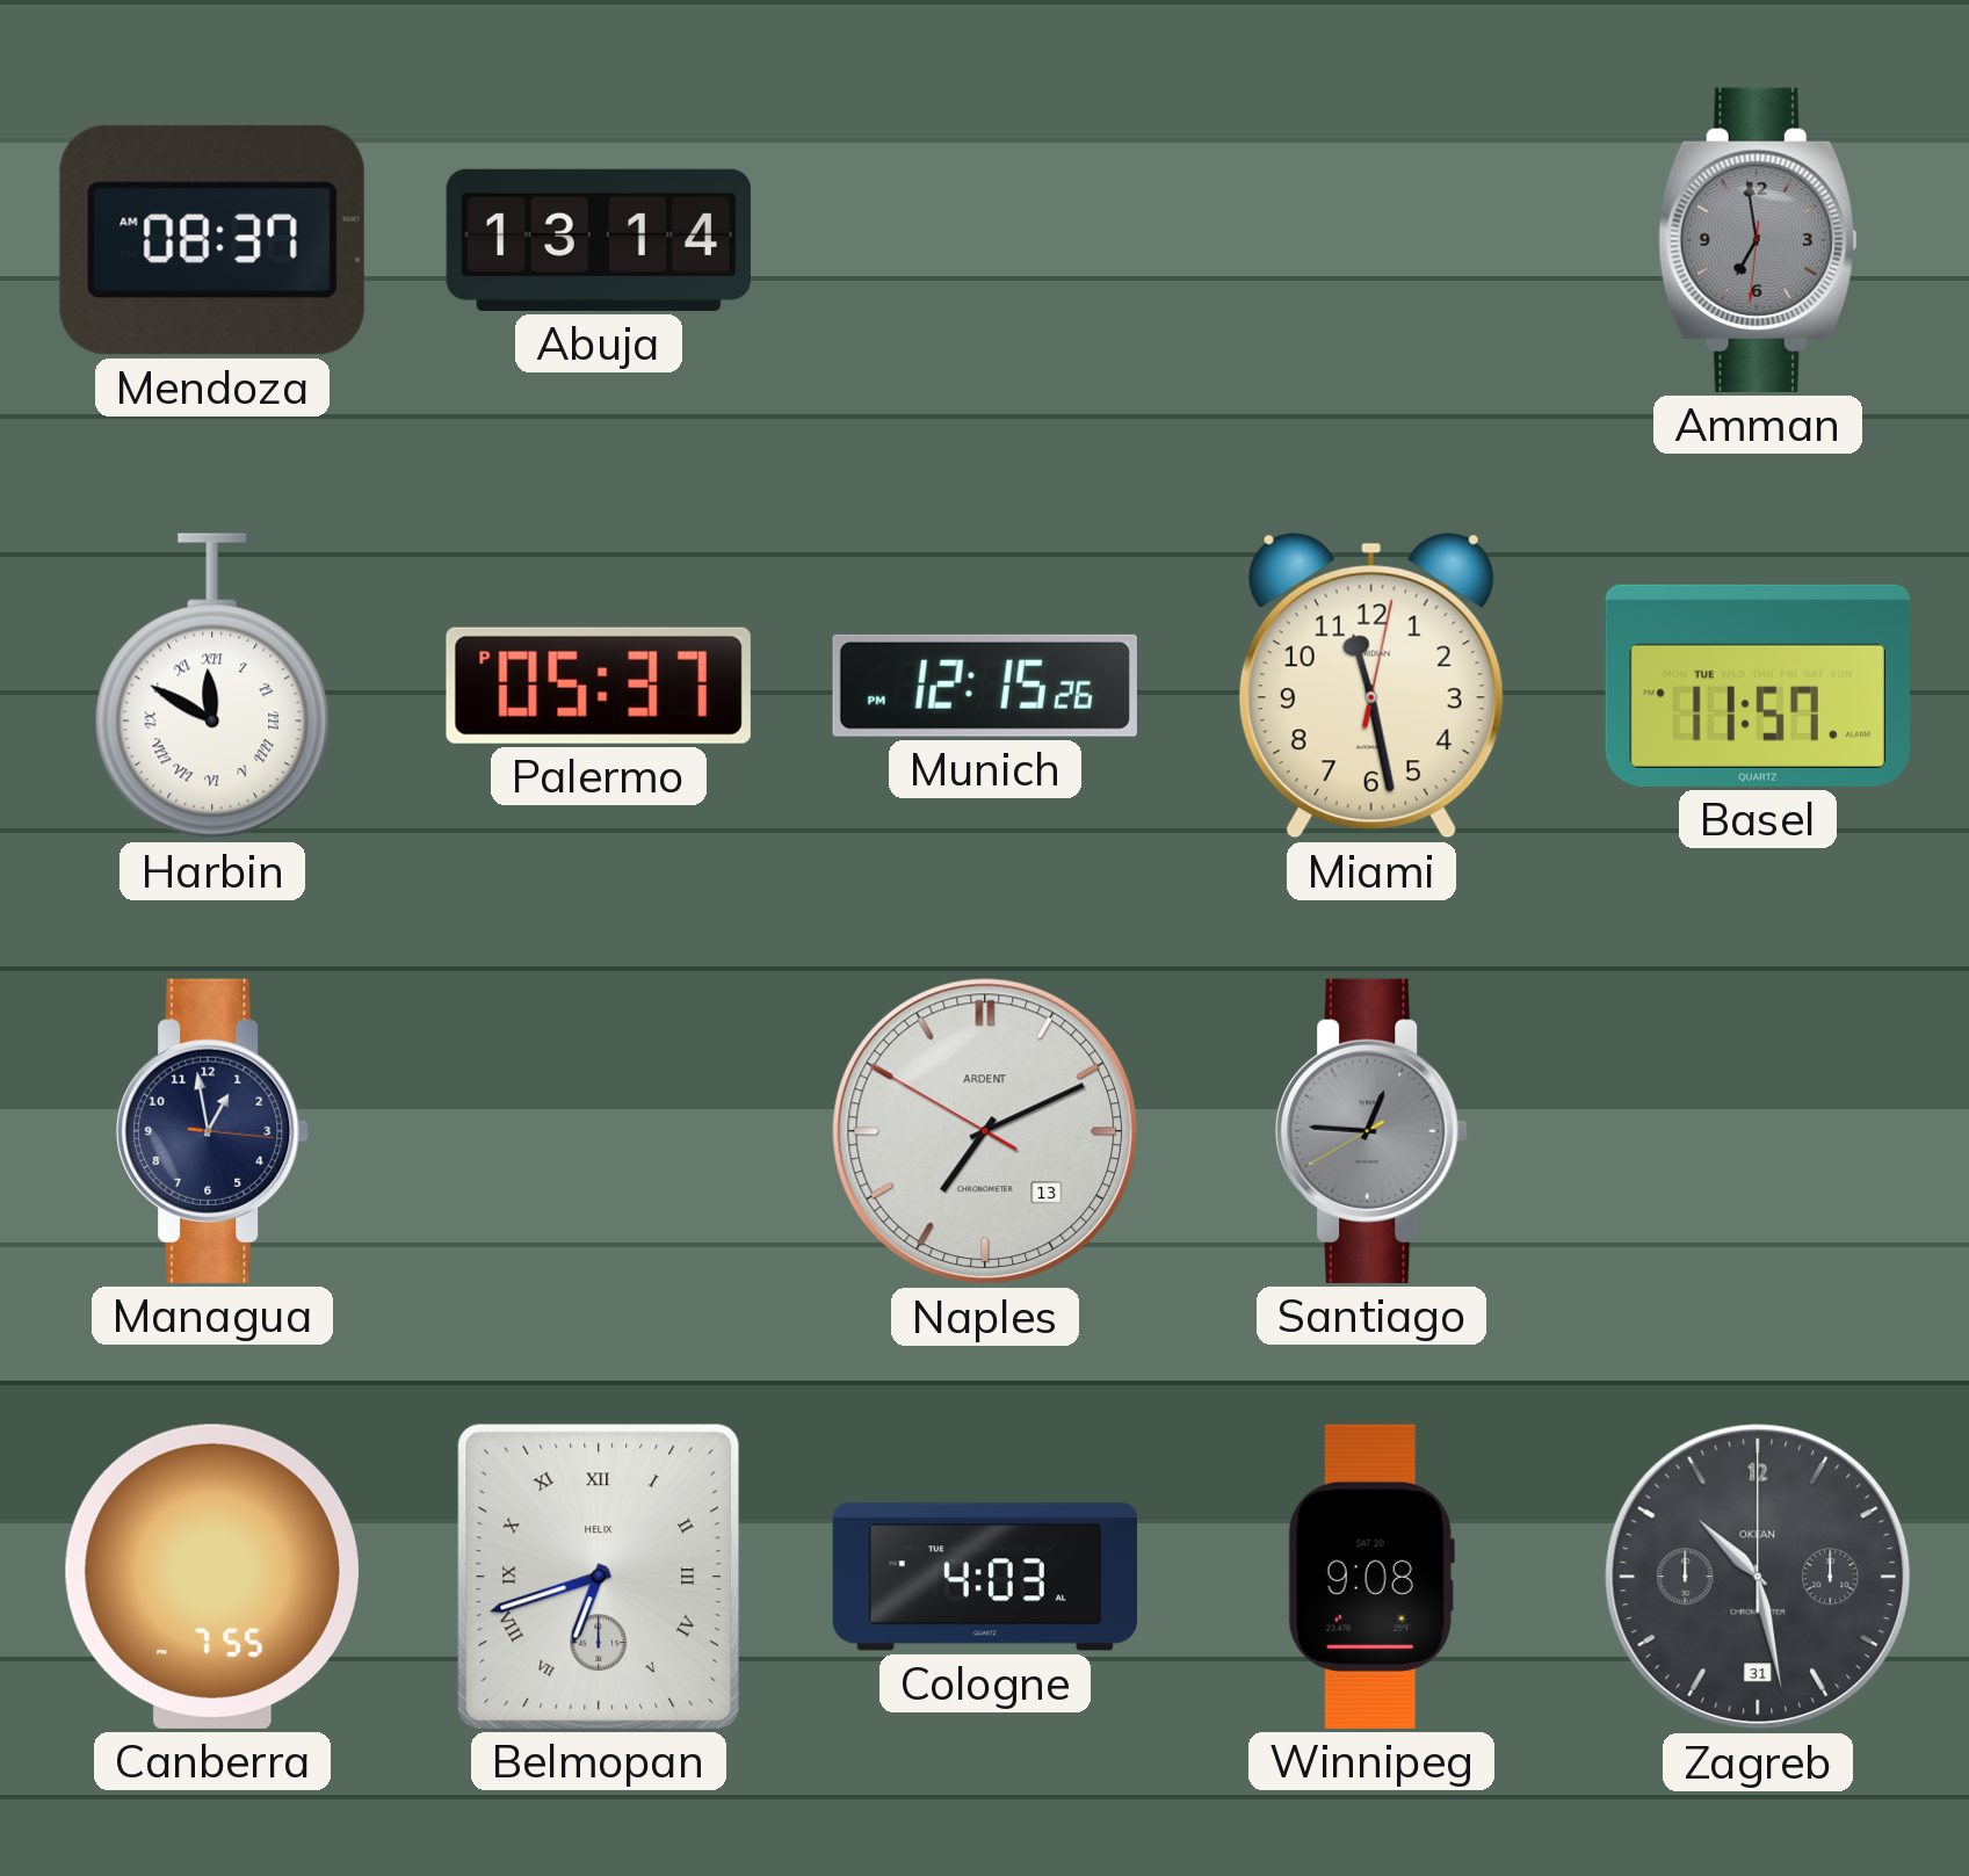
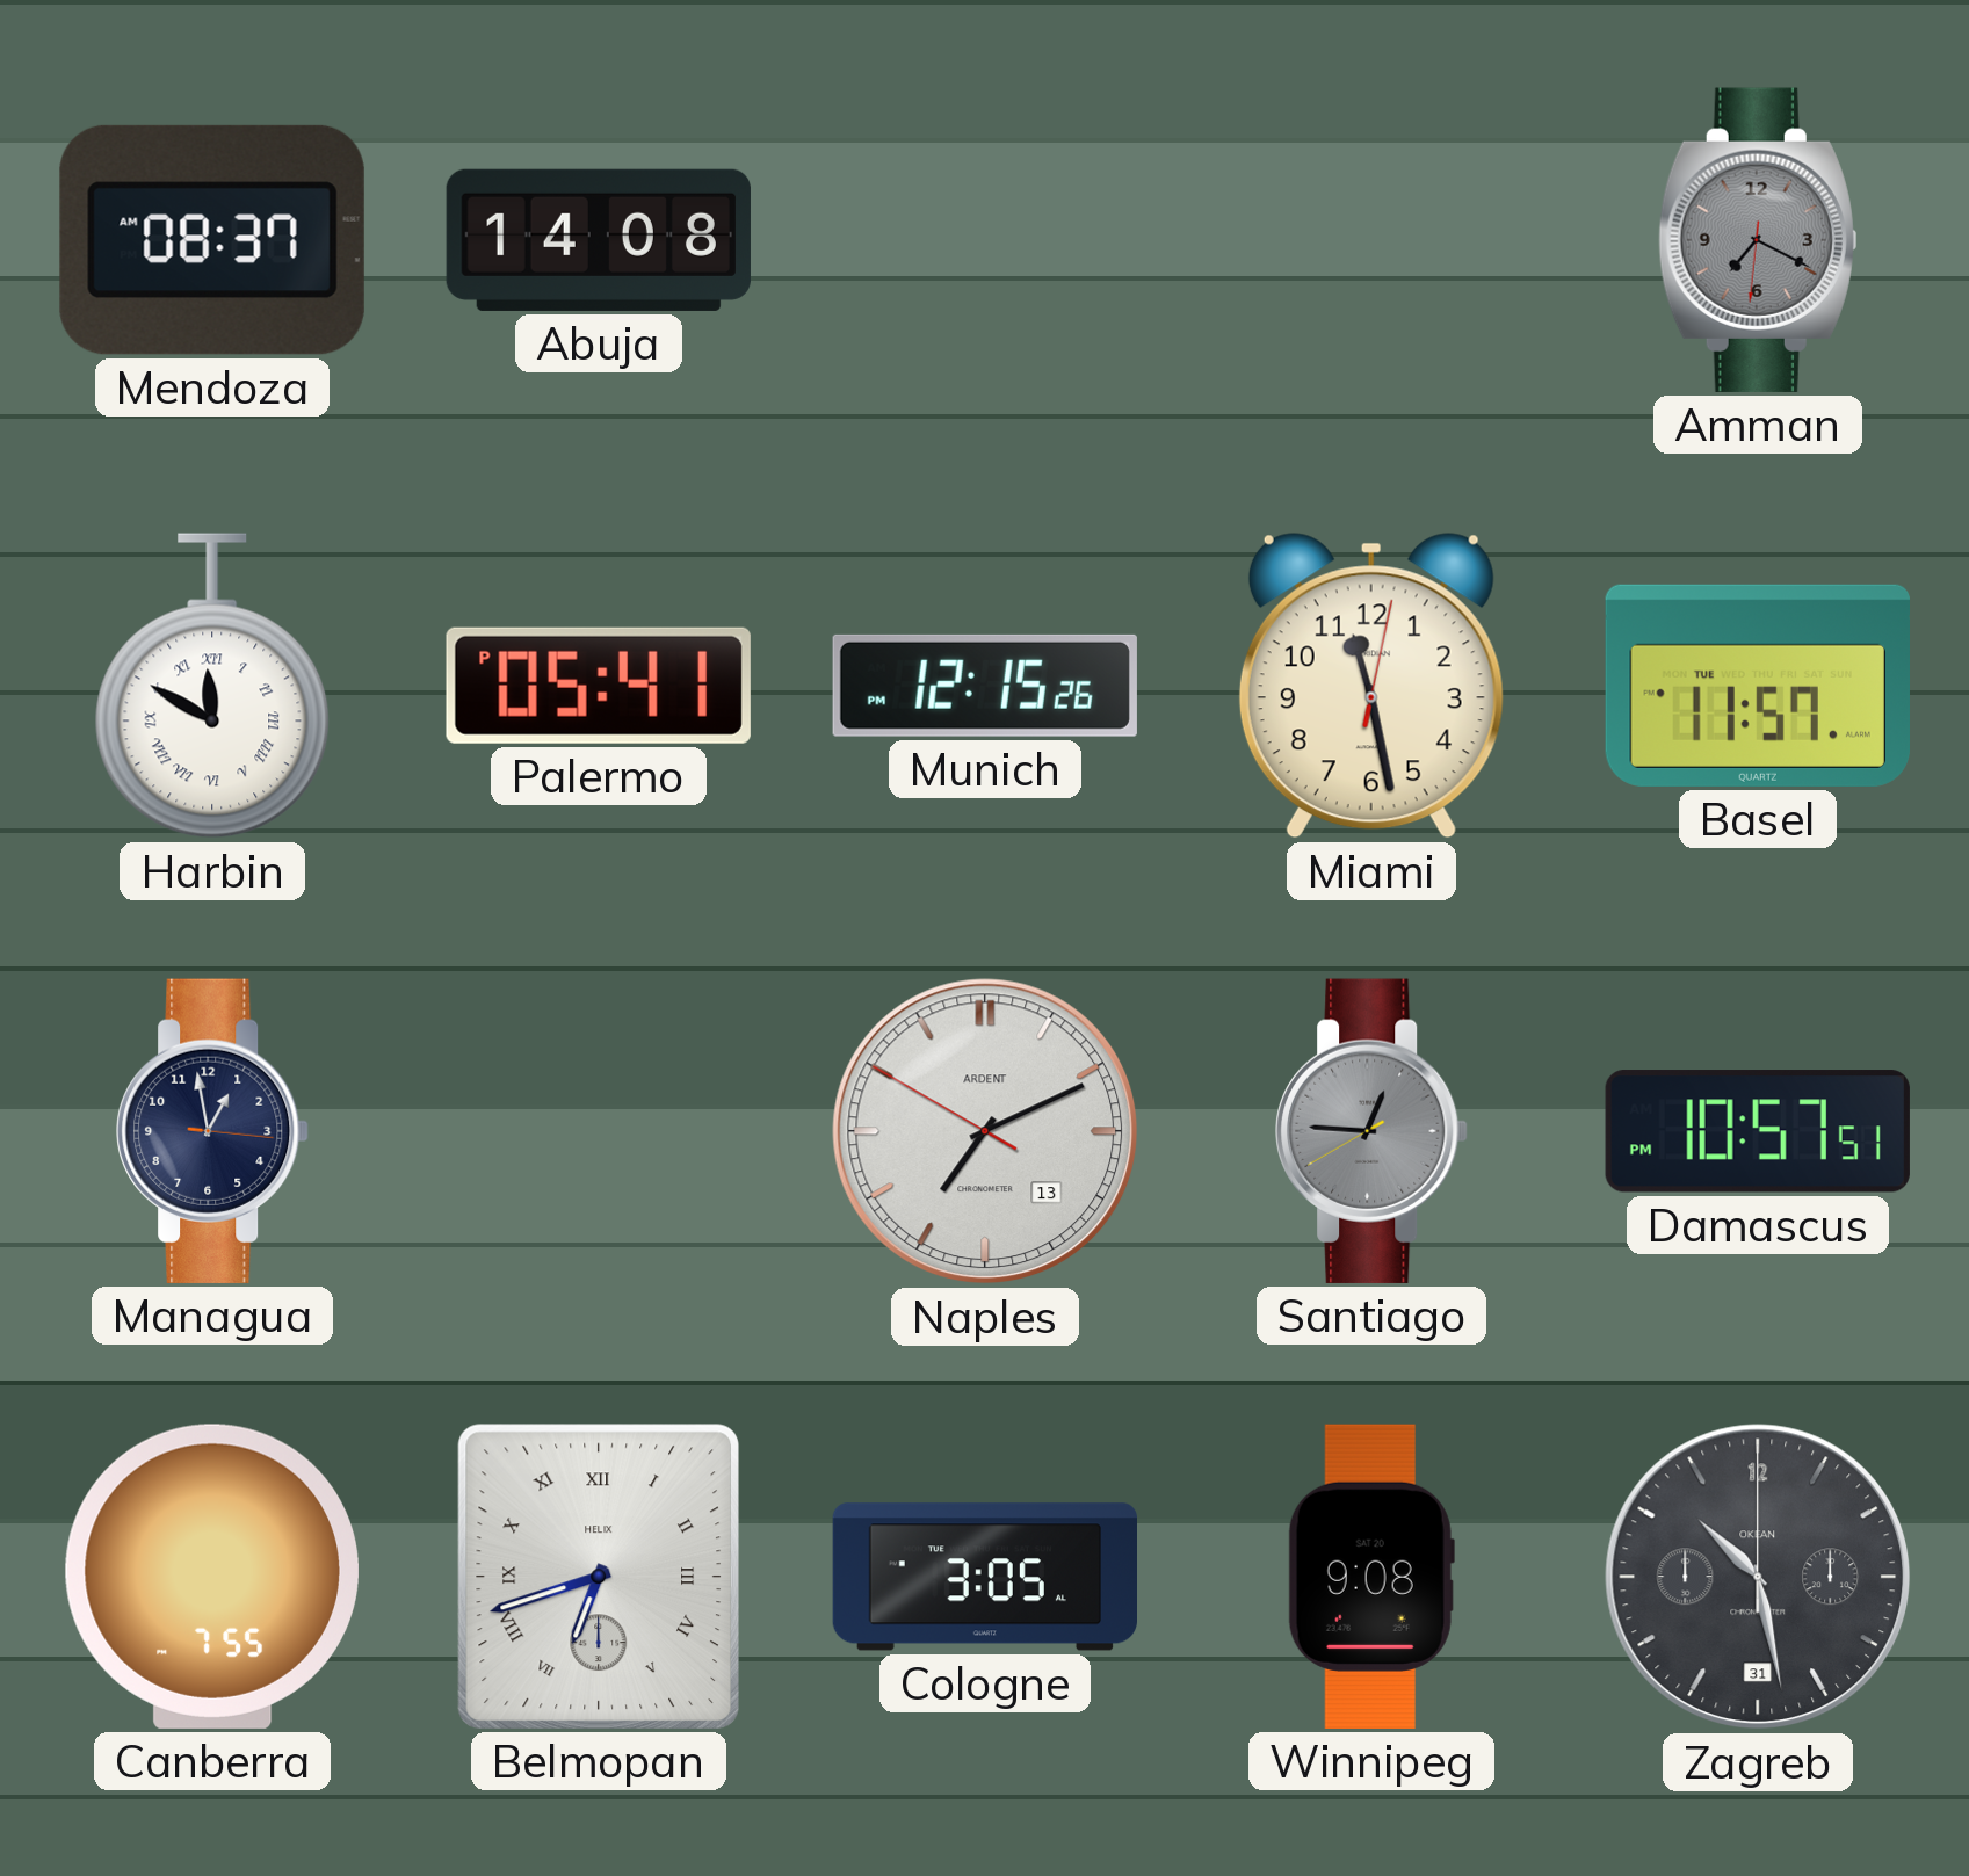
Abuja: 13:14 -> 14:08
Amman: 6:58 -> 7:19
Palermo: 05:37 -> 05:41
Damascus: none -> 10:57
Cologne: 4:03 -> 3:05
